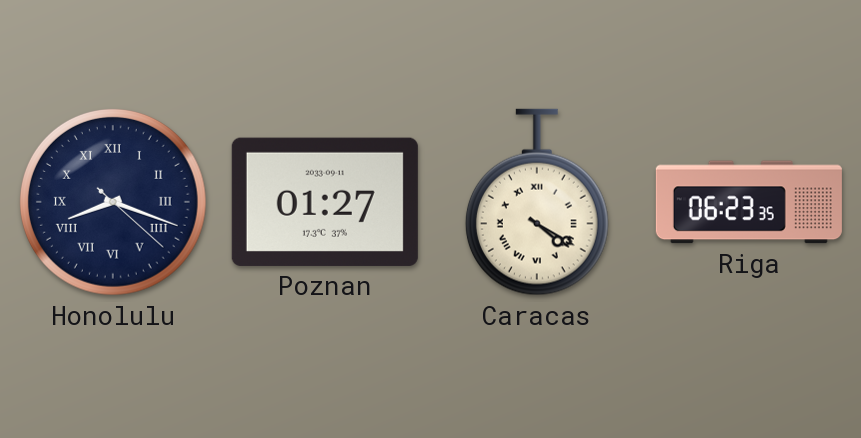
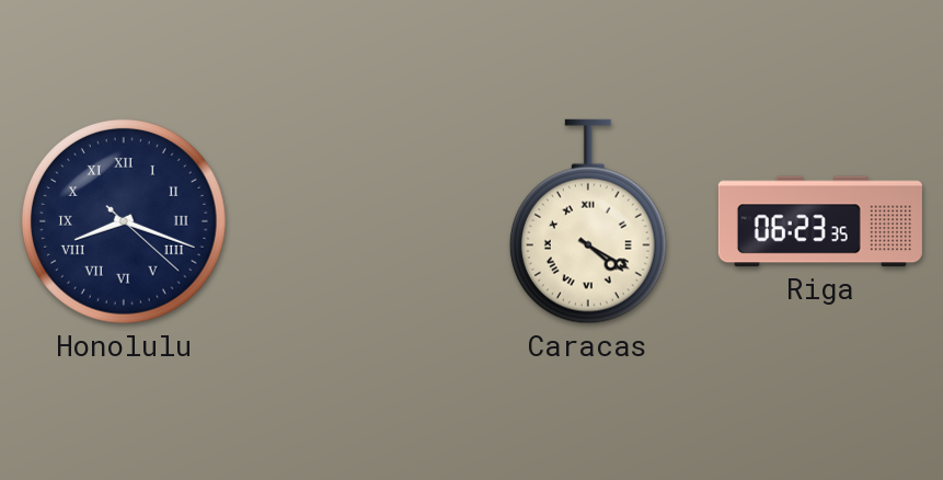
Poznan: 01:27 -> none
